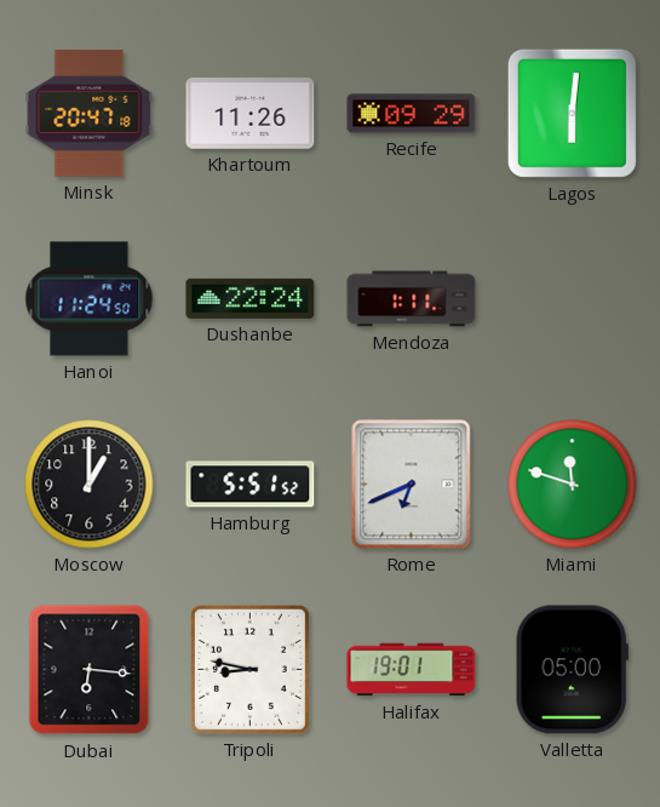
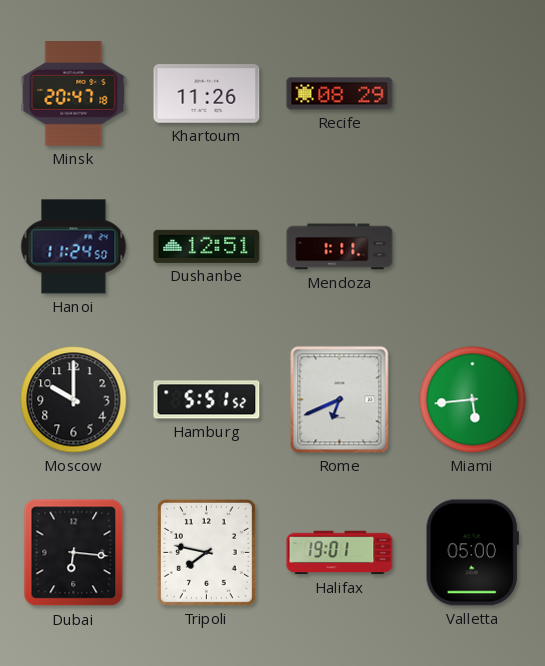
Recife: 09:29 -> 08:29
Lagos: 6:01 -> none
Dushanbe: 22:24 -> 12:51
Moscow: 1:00 -> 10:00
Miami: 11:48 -> 5:44
Tripoli: 8:47 -> 7:47
